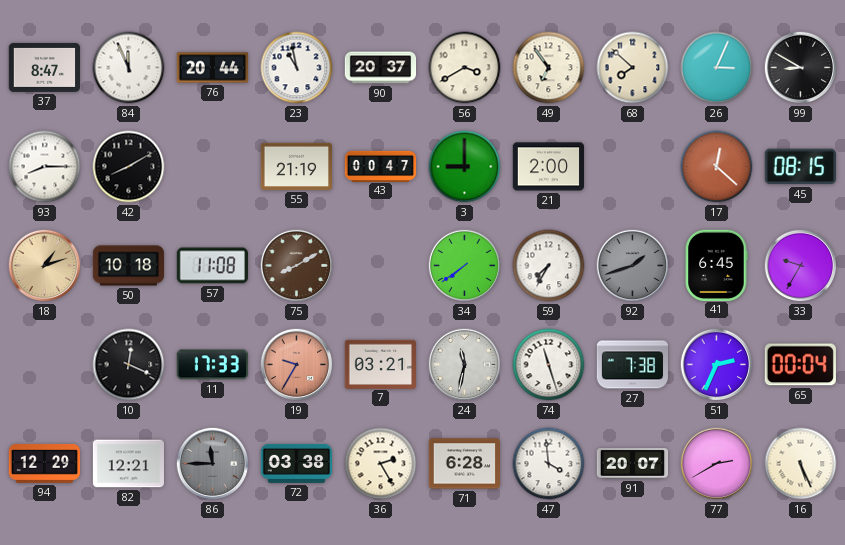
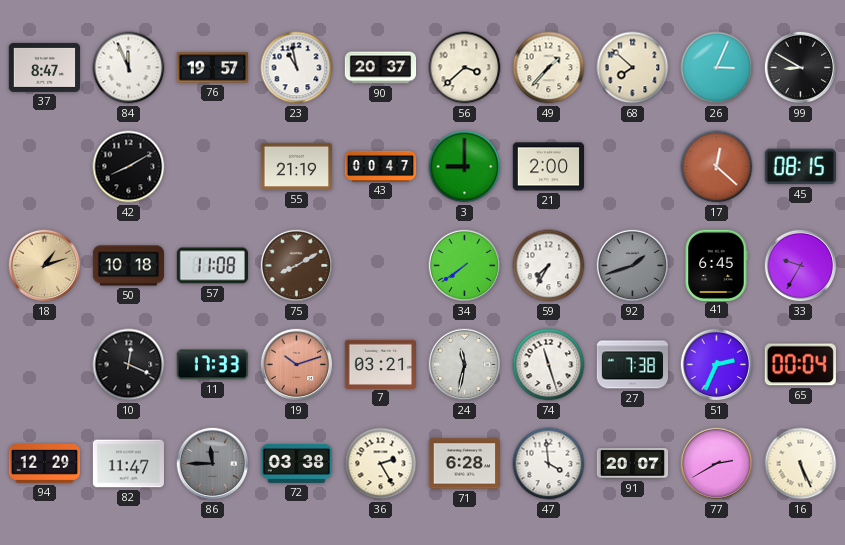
76: 20:44 -> 19:57
56: 3:40 -> 3:38
49: 6:54 -> 1:37
93: 8:15 -> none
19: 9:35 -> 10:12
82: 12:21 -> 11:47
